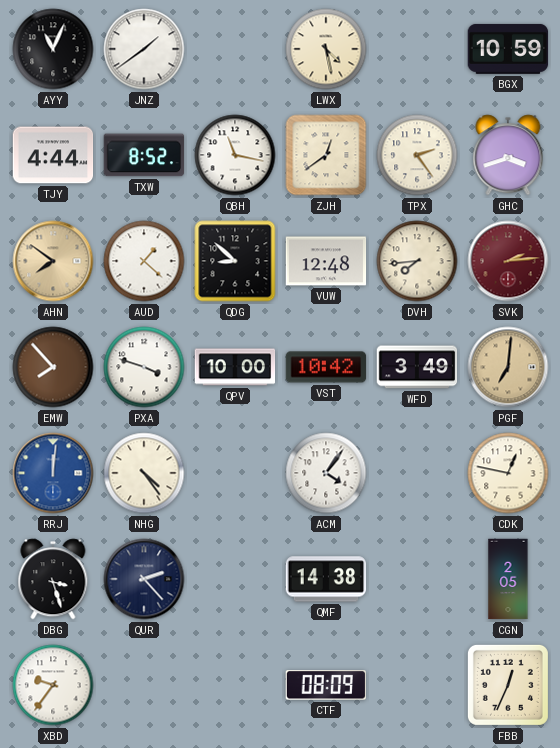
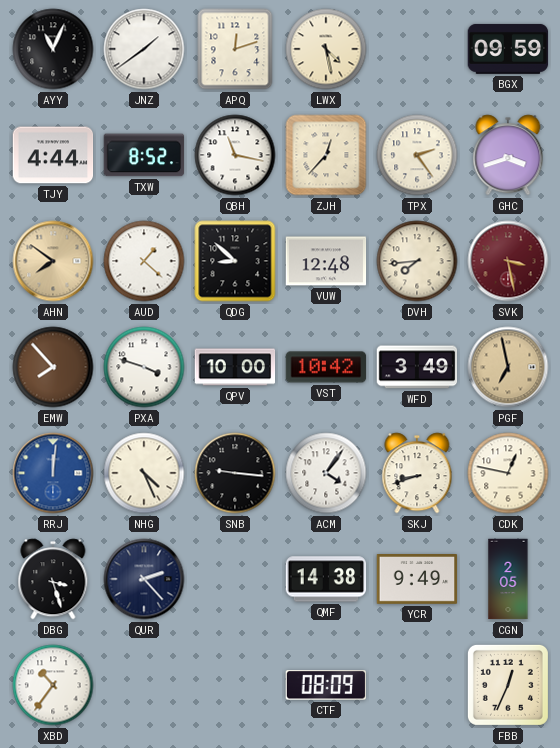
APQ: none -> 12:12
BGX: 10:59 -> 09:59
ZJH: 12:39 -> 12:37
SVK: 2:14 -> 3:28
PGF: 7:01 -> 6:58
NHG: 4:24 -> 4:26
SNB: none -> 9:16
SKJ: none -> 8:42
YCR: none -> 9:49
XBD: 9:36 -> 10:36
